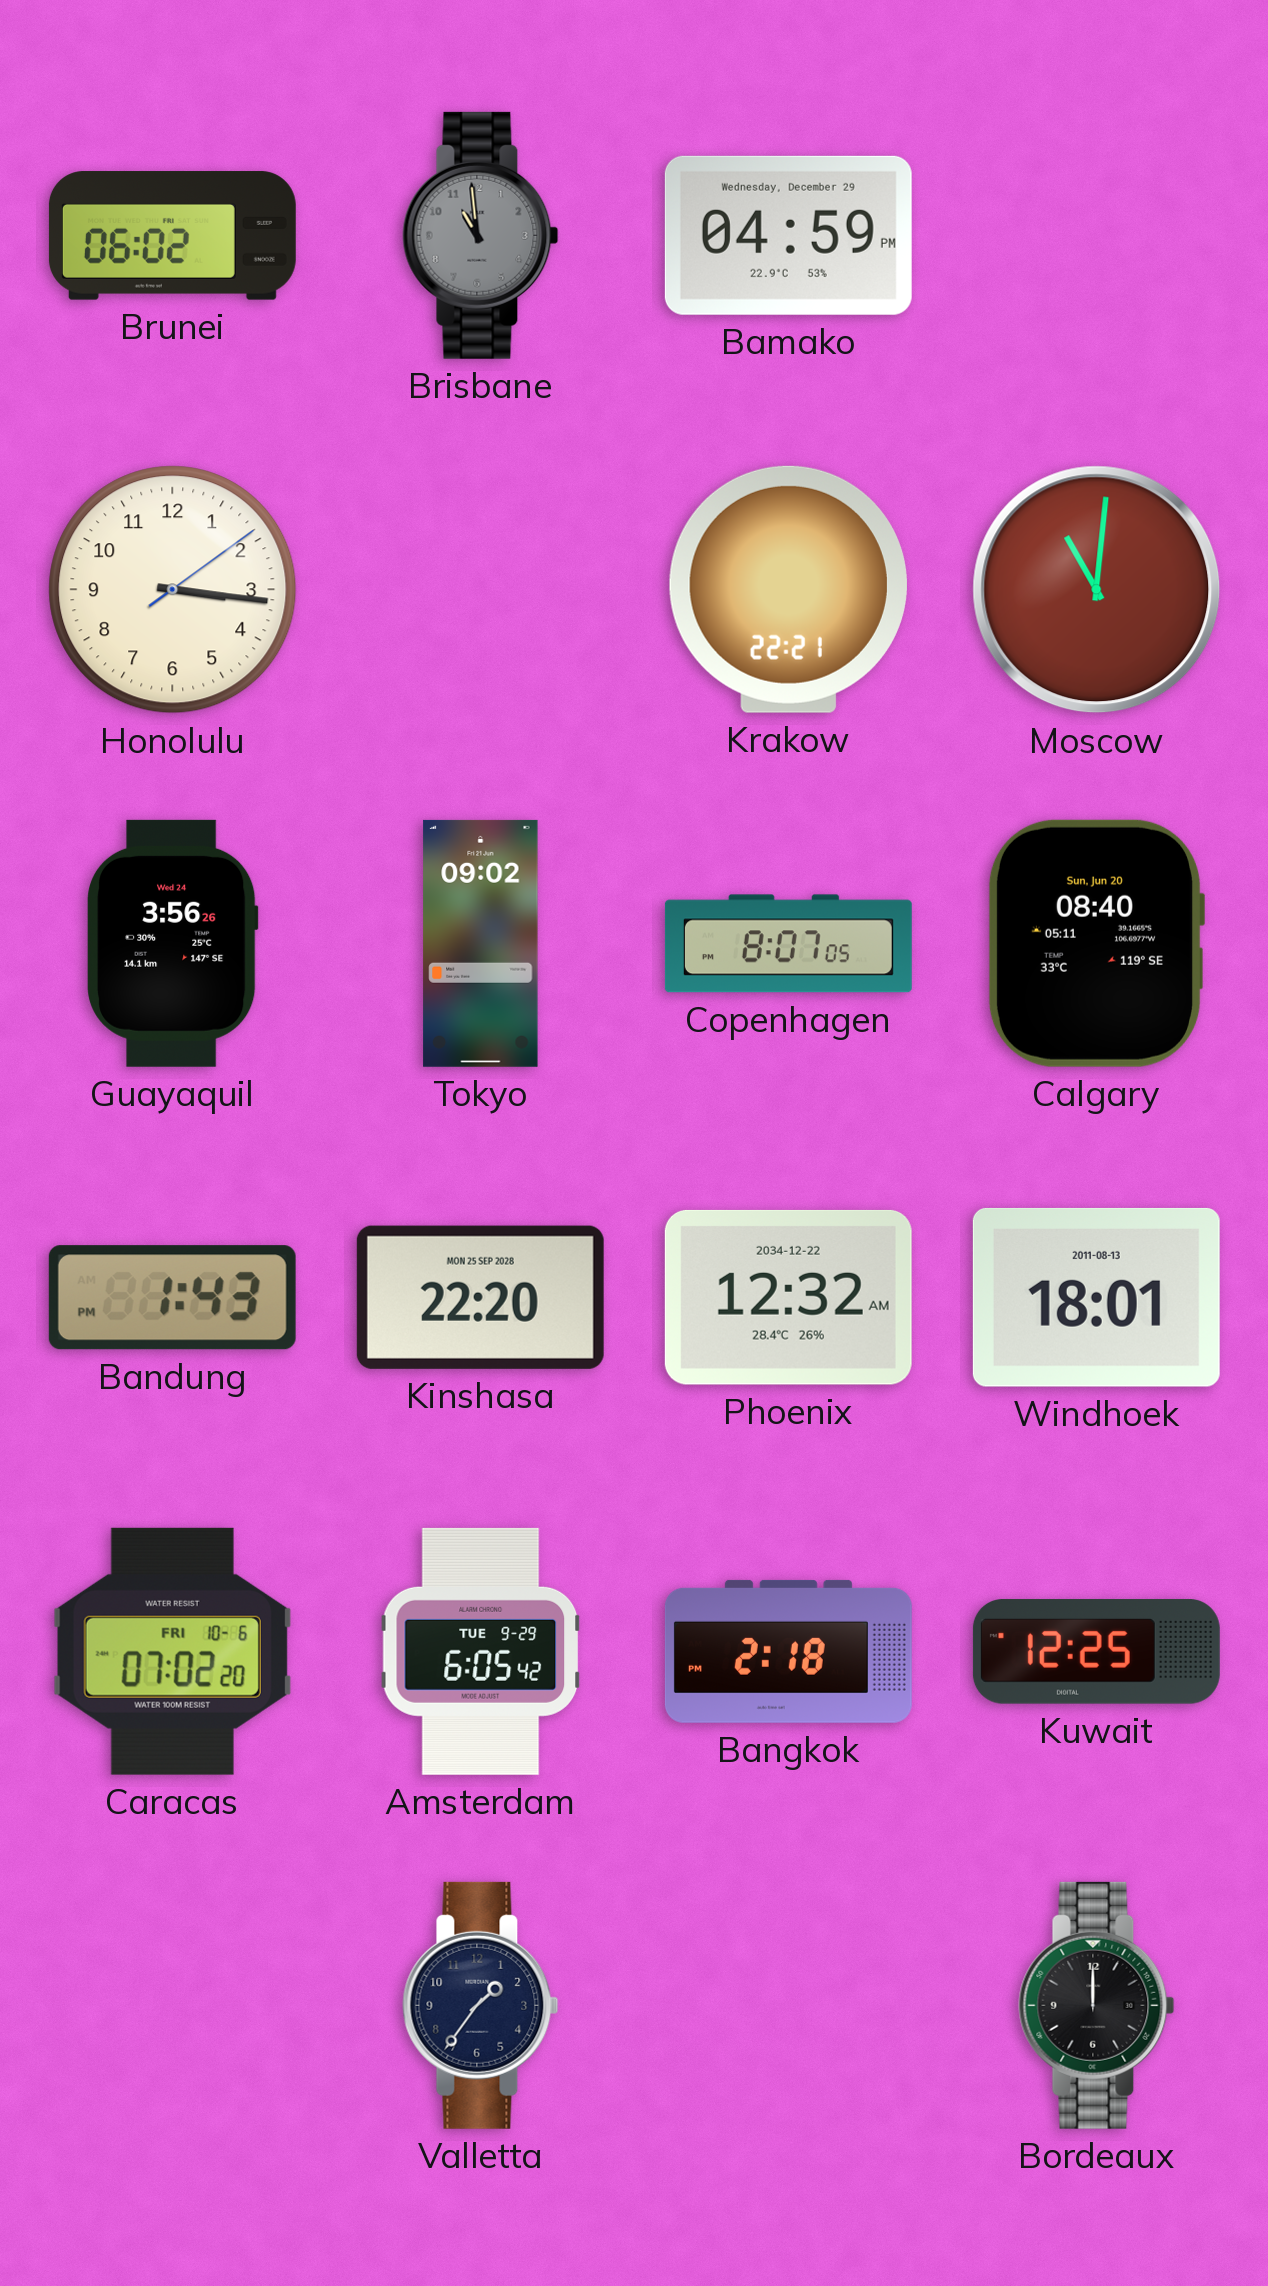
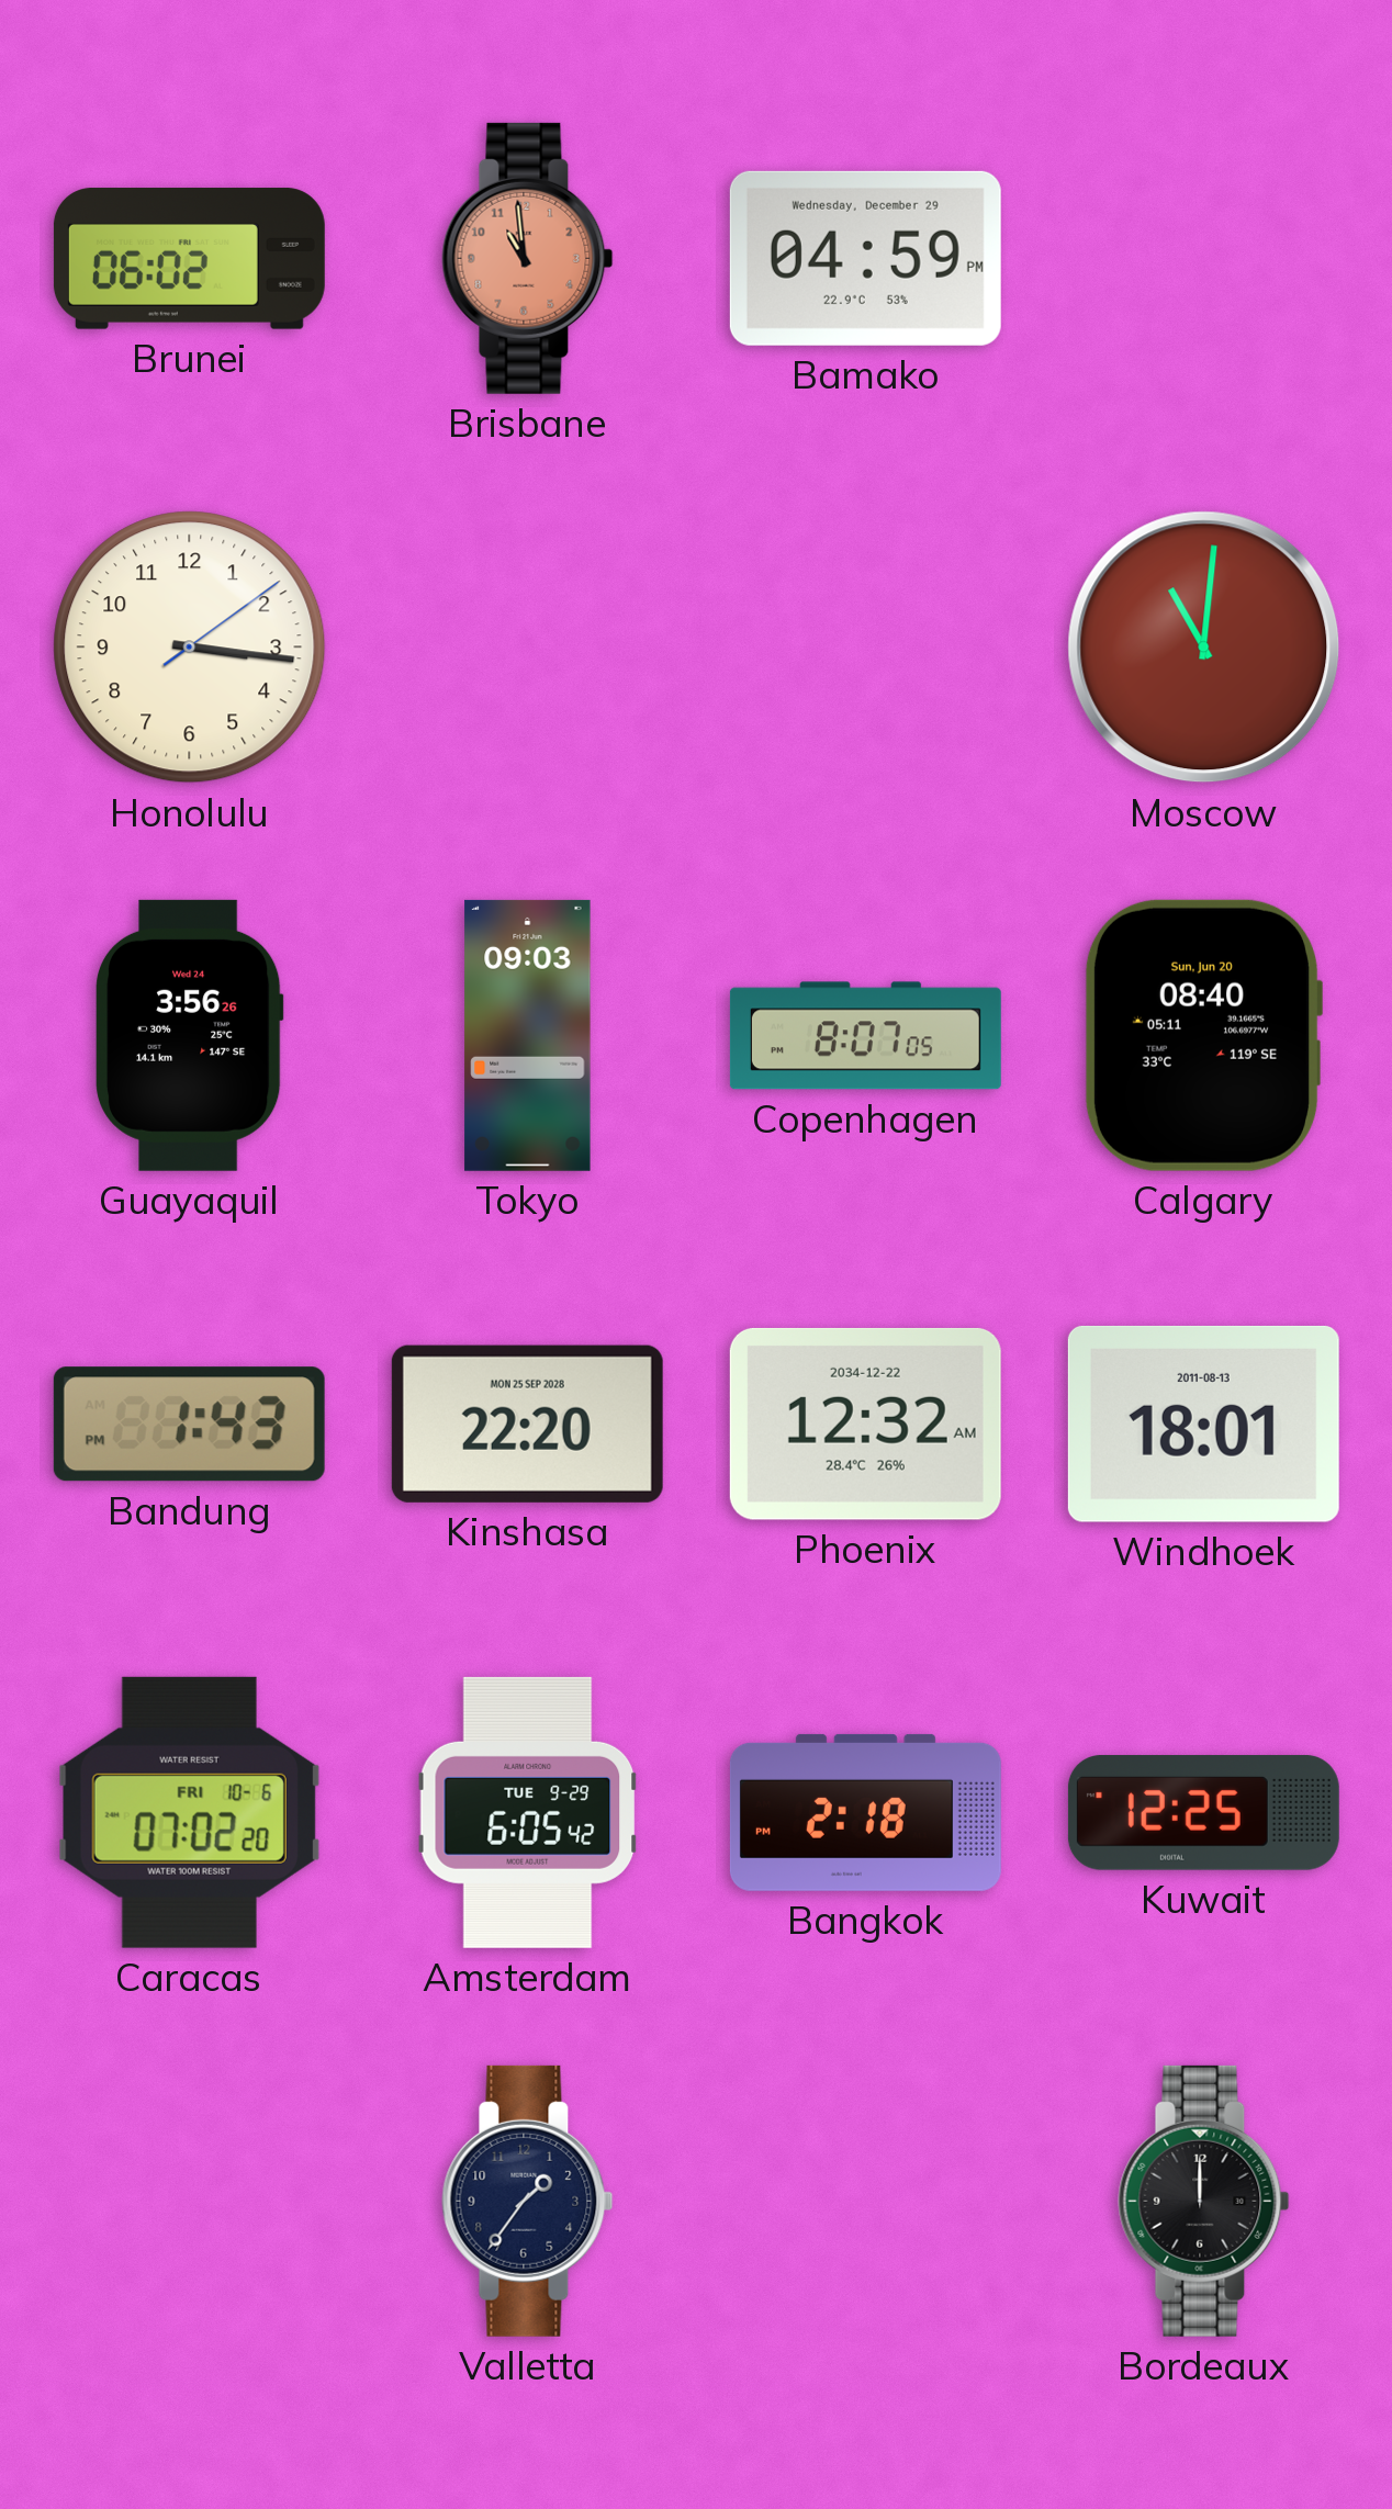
Brisbane dial: grey -> salmon
Krakow: 22:21 -> none
Tokyo: 09:02 -> 09:03
